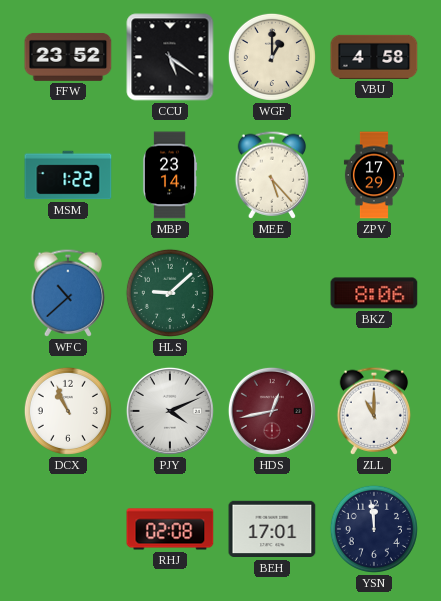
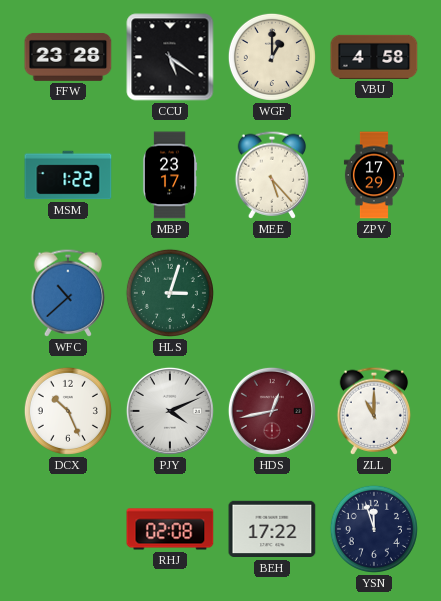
FFW: 23:52 -> 23:28
MBP: 23:14 -> 23:17
HLS: 9:08 -> 3:03
BKZ: 8:06 -> none
DCX: 10:56 -> 10:26
BEH: 17:01 -> 17:22
YSN: 11:59 -> 11:57
